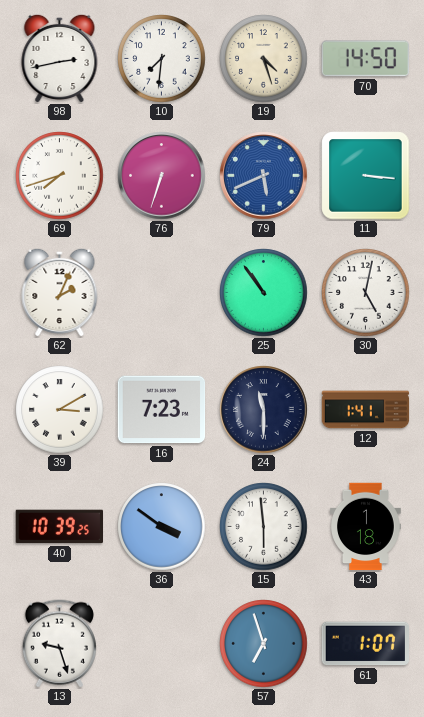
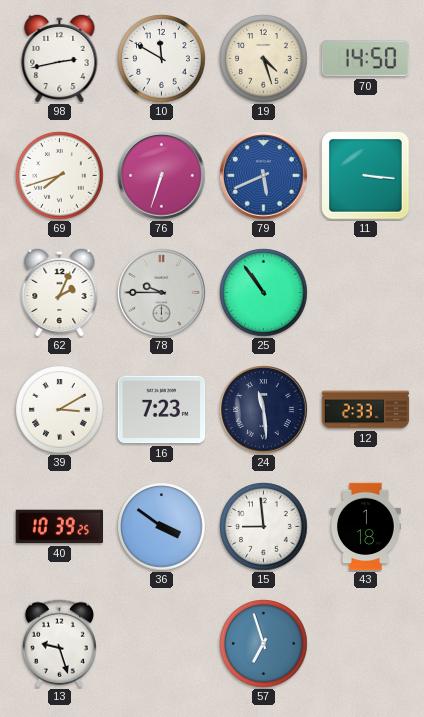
10: 7:31 -> 11:50
78: none -> 9:45
30: 5:02 -> none
24: 11:30 -> 11:29
12: 1:41 -> 2:33
15: 5:59 -> 8:59
61: 1:07 -> none
